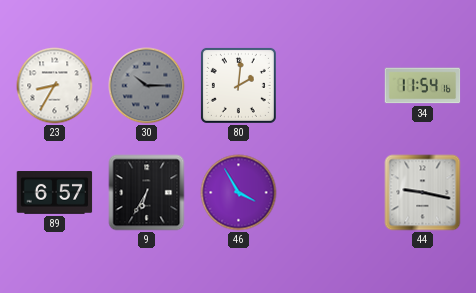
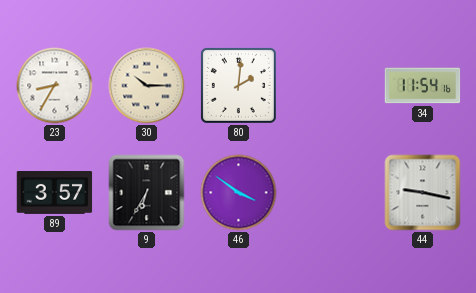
30 dial: grey -> cream
89: 6:57 -> 3:57
46: 3:55 -> 3:51
